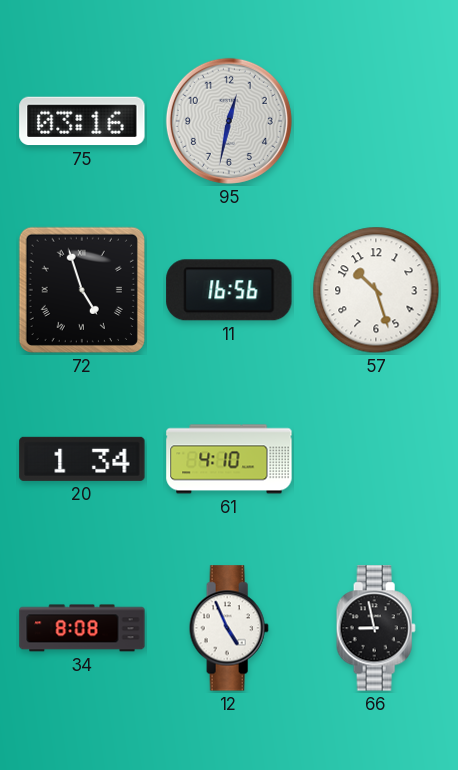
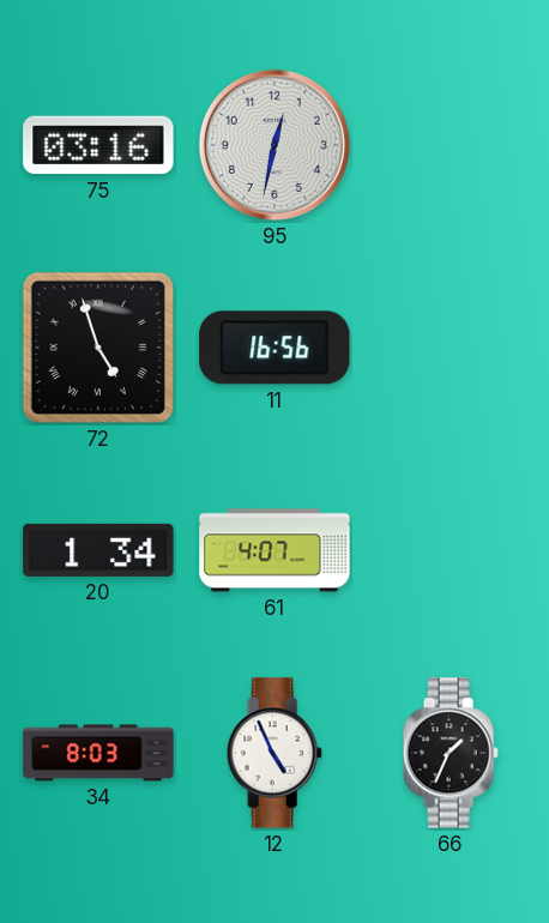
57: 10:27 -> none
61: 4:10 -> 4:07
34: 8:08 -> 8:03
66: 8:58 -> 1:34
